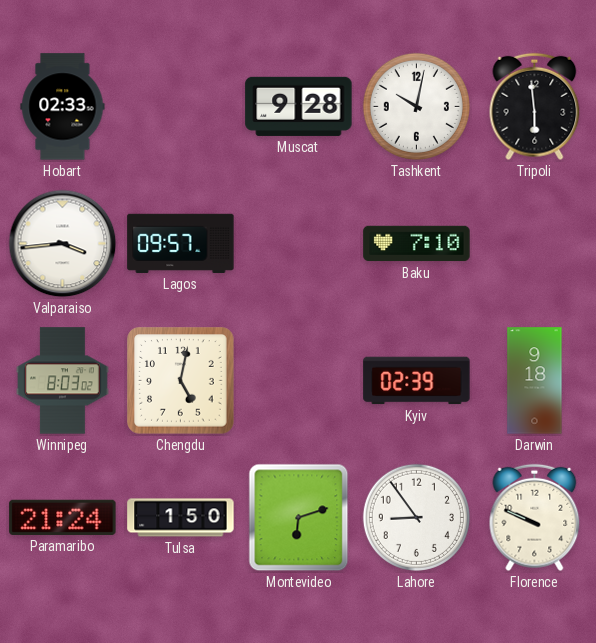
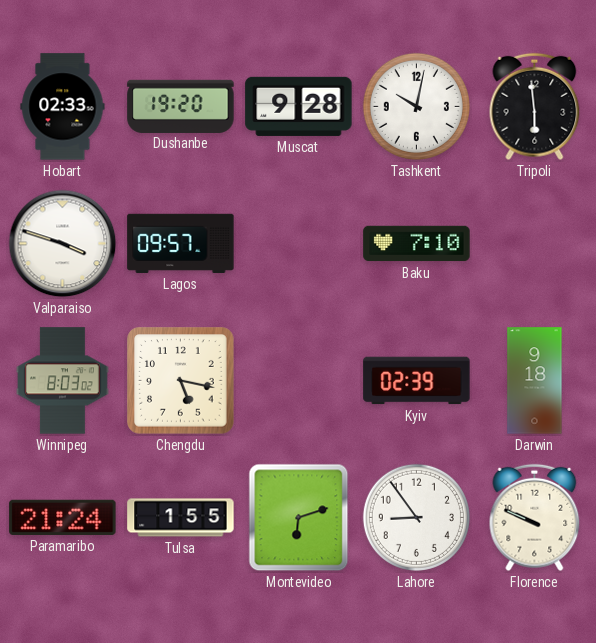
Dushanbe: none -> 19:20
Valparaiso: 3:44 -> 3:48
Chengdu: 5:02 -> 5:17
Tulsa: 1:50 -> 1:55
